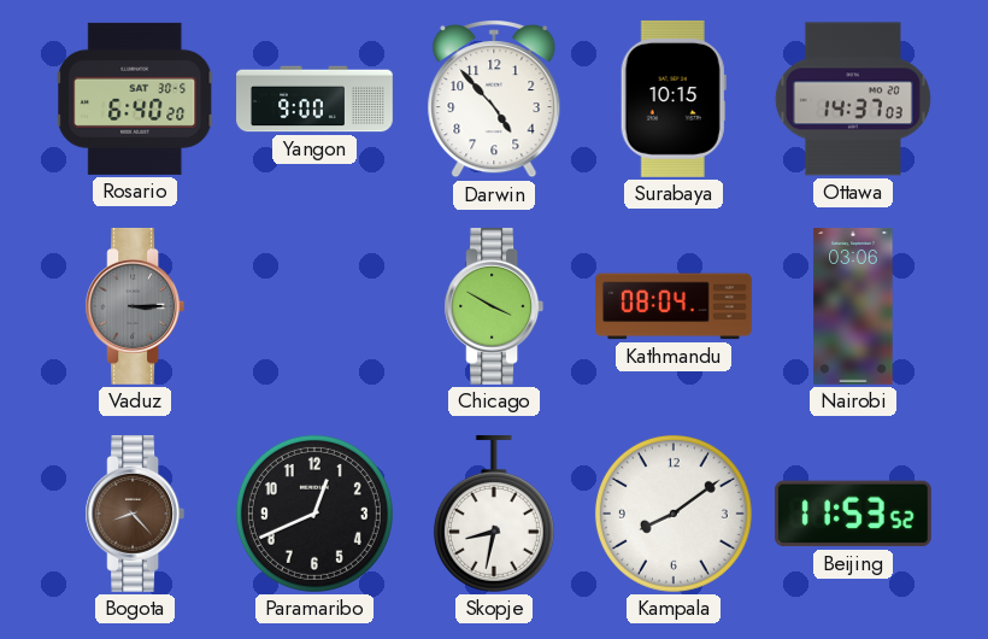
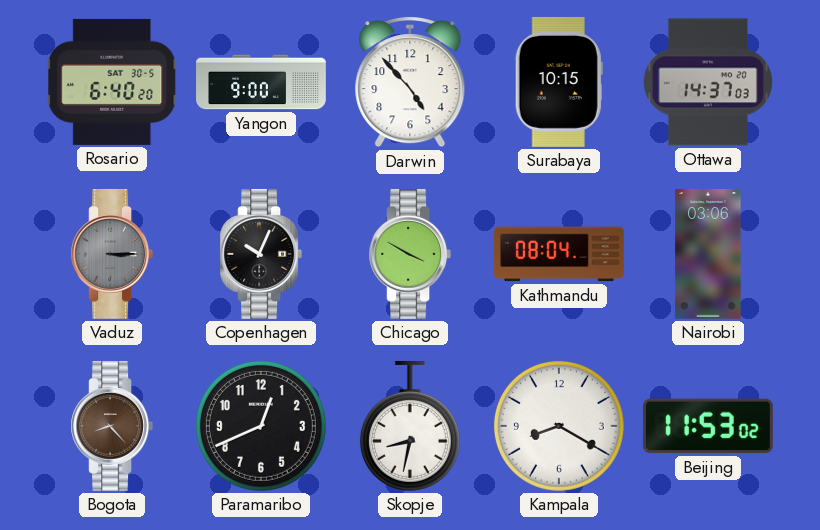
Copenhagen: none -> 10:04
Kampala: 8:09 -> 8:20
Beijing: 11:53:52 -> 11:53:02
